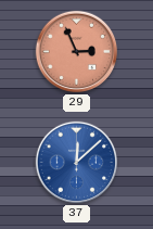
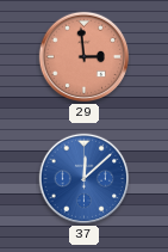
29: 2:56 -> 2:59
